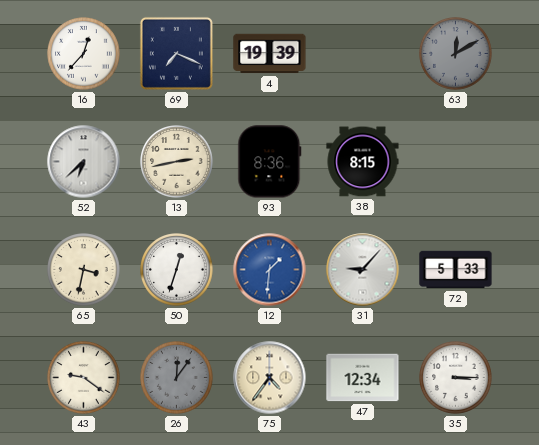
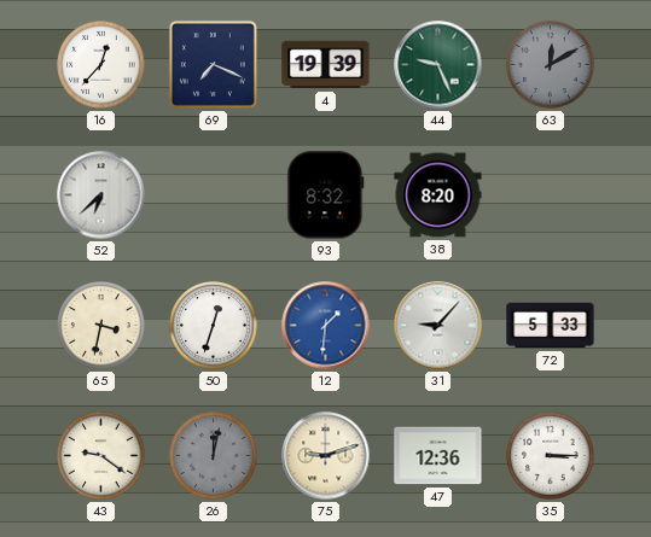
44: none -> 9:26
13: 2:43 -> none
93: 8:36 -> 8:32
38: 8:15 -> 8:20
26: 12:06 -> 12:02
75: 4:36 -> 9:12
47: 12:34 -> 12:36
